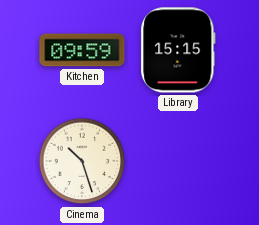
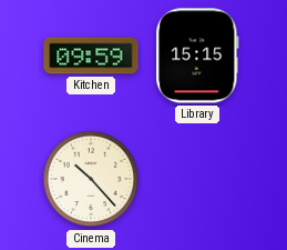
Cinema: 10:27 -> 10:23
